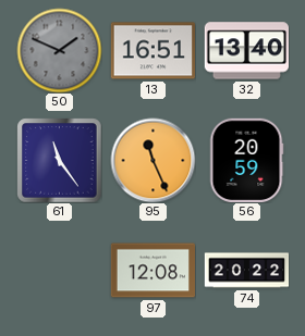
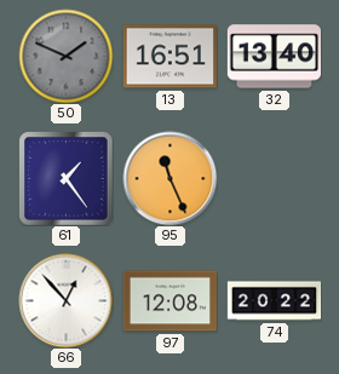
61: 11:24 -> 1:24
56: 20:59 -> none
66: none -> 12:53
